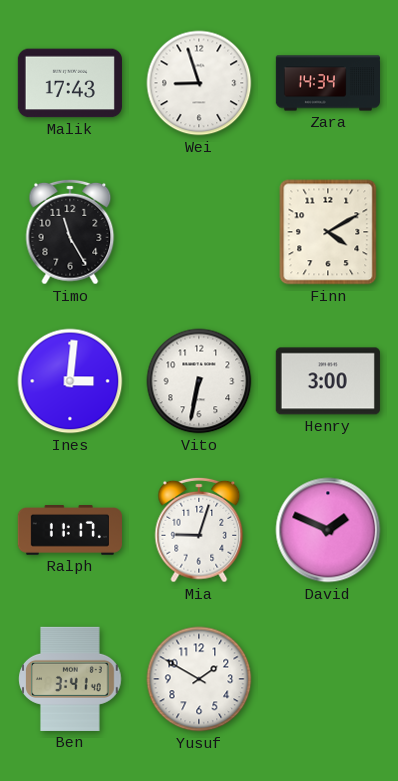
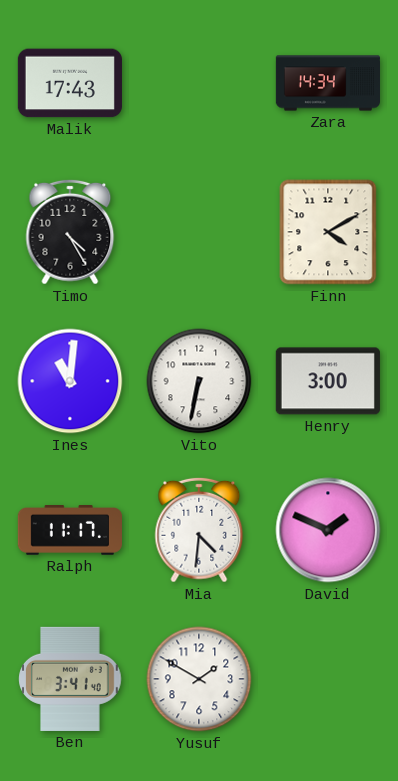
Wei: 8:57 -> none
Timo: 11:25 -> 4:25
Ines: 3:01 -> 11:01
Mia: 9:03 -> 4:31
